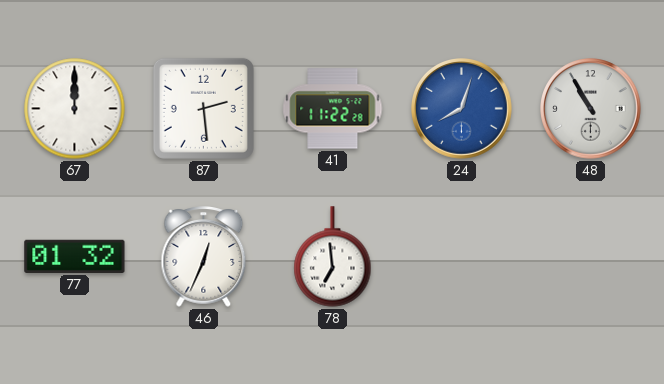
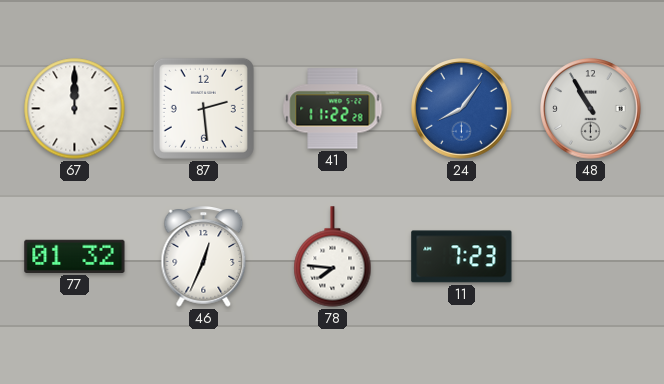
24: 8:03 -> 8:06
78: 6:59 -> 7:46
11: none -> 7:23
